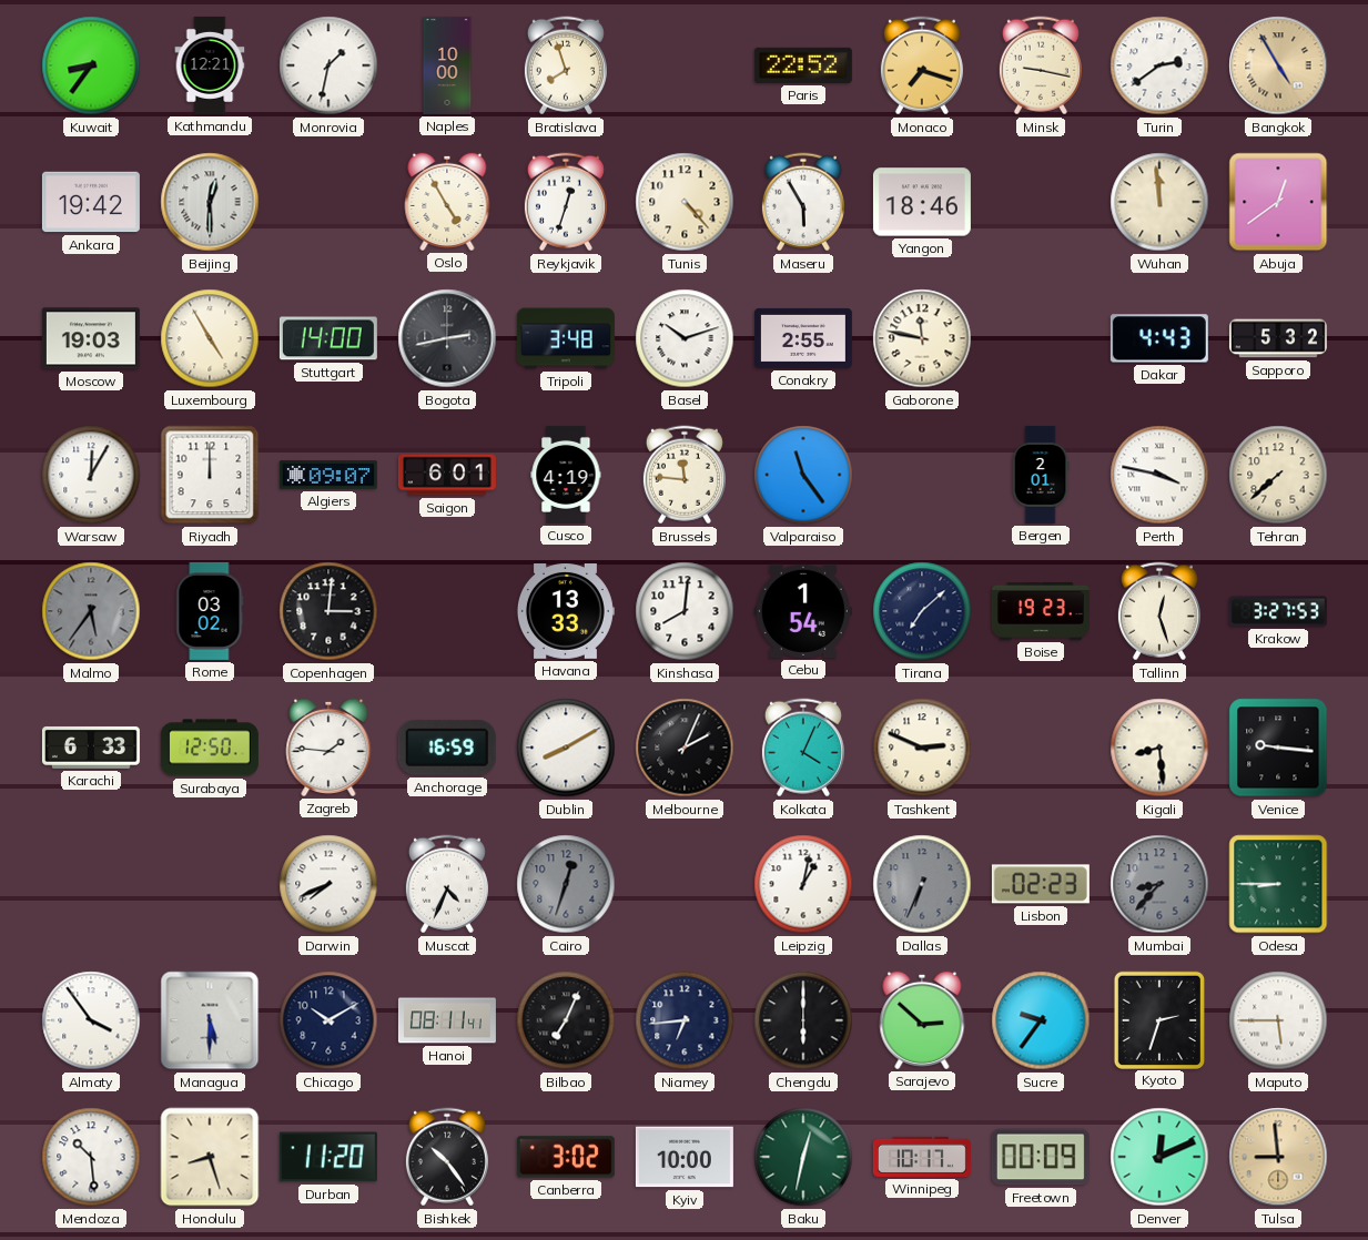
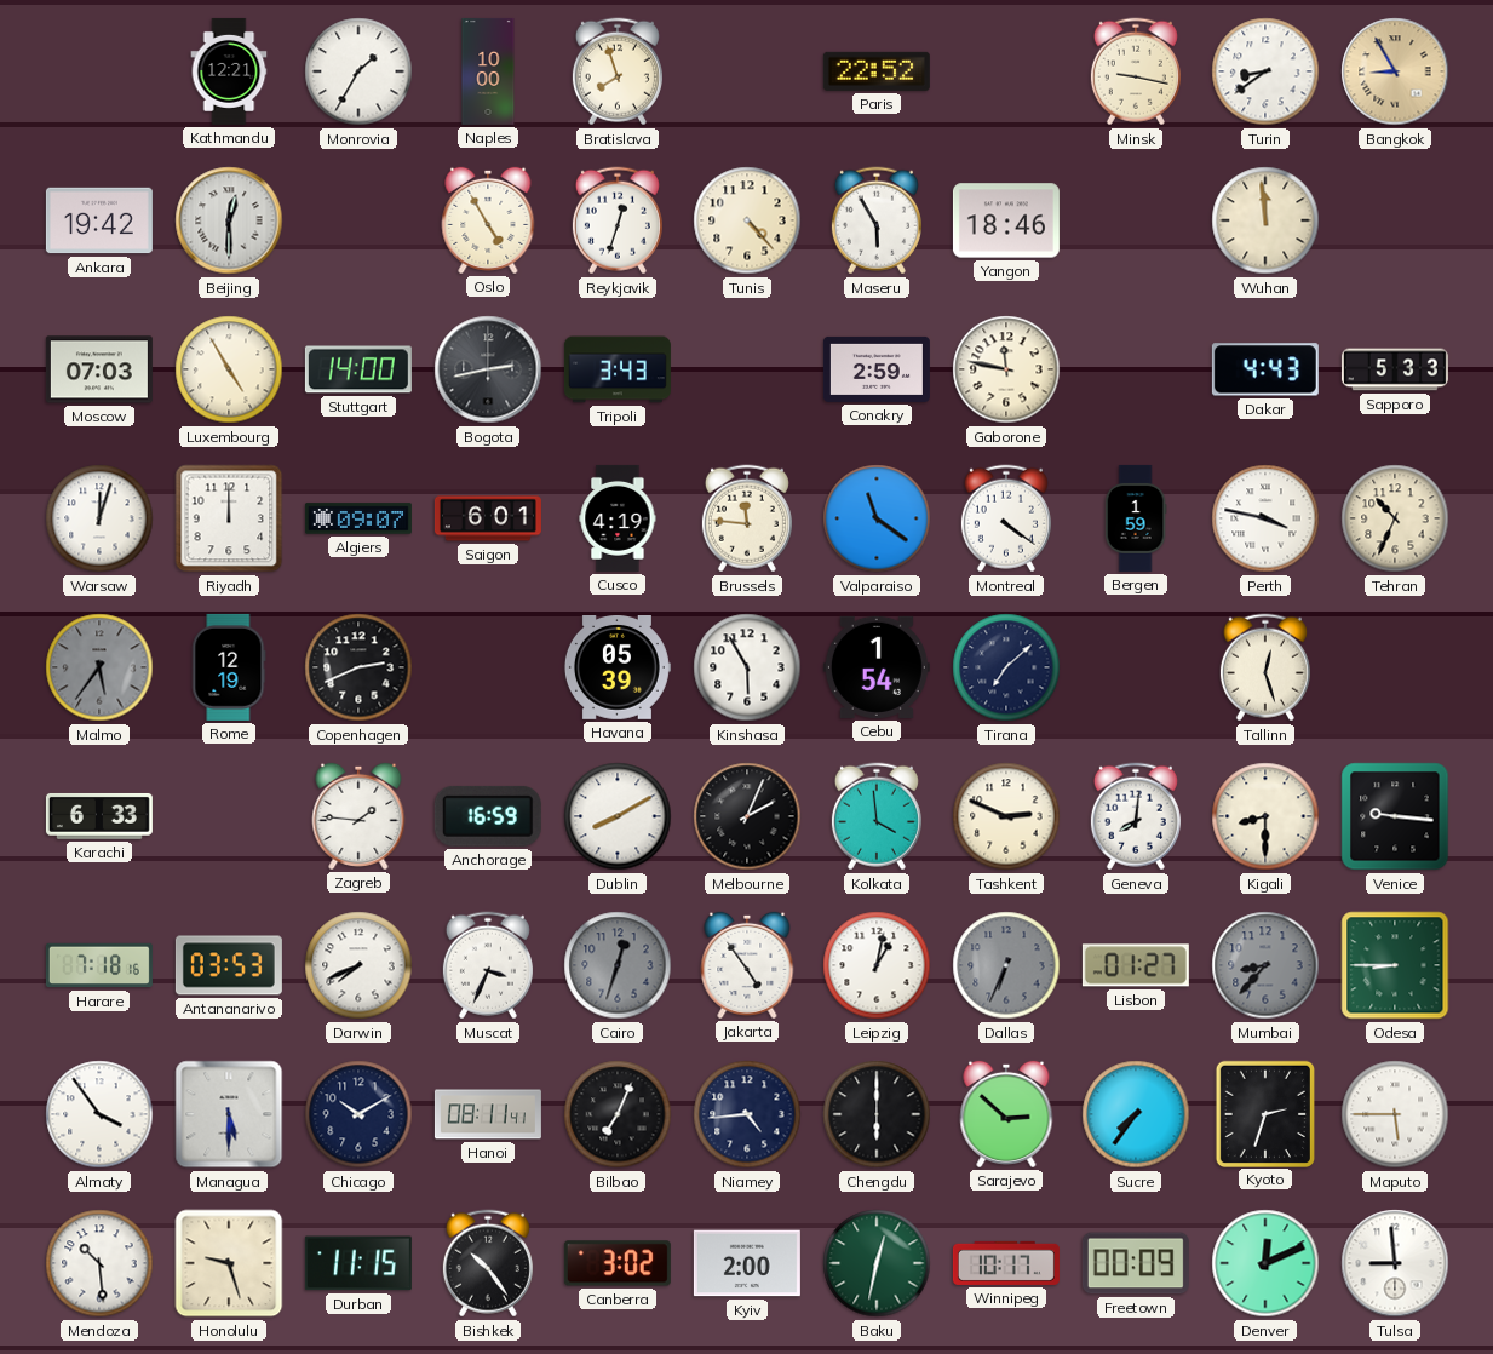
Kuwait: 8:36 -> none
Monrovia: 1:32 -> 1:35
Monaco: 7:18 -> none
Turin: 2:39 -> 8:39
Bangkok: 4:55 -> 8:55
Abuja: 12:39 -> none
Moscow: 19:03 -> 07:03
Tripoli: 3:48 -> 3:43
Basel: 10:12 -> none
Conakry: 2:55 -> 2:59
Sapporo: 5:32 -> 5:33
Warsaw: 12:05 -> 12:03
Valparaiso: 11:24 -> 11:21
Montreal: none -> 4:21
Bergen: 2:01 -> 1:59
Tehran: 7:38 -> 10:34
Rome: 03:02 -> 12:19
Copenhagen: 3:01 -> 2:41
Havana: 13:33 -> 05:39
Kinshasa: 8:01 -> 5:55
Boise: 19:23 -> none
Krakow: 3:27 -> none
Surabaya: 12:50 -> none
Kolkata: 4:04 -> 3:59
Geneva: none -> 8:01
Kigali: 8:29 -> 8:30
Harare: none -> 7:18
Antananarivo: none -> 03:53
Muscat: 4:34 -> 3:34
Jakarta: none -> 4:54
Lisbon: 02:23 -> 01:27
Niamey: 6:44 -> 4:44
Sucre: 9:36 -> 7:36
Honolulu: 8:27 -> 9:27
Durban: 11:20 -> 11:15
Kyiv: 10:00 -> 2:00
Tulsa dial: champagne -> white
